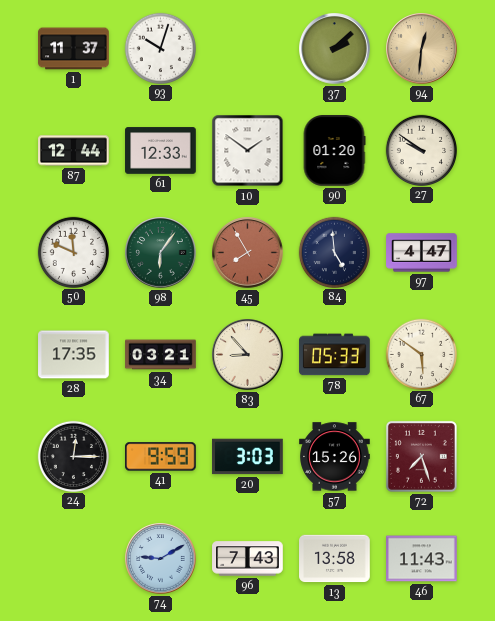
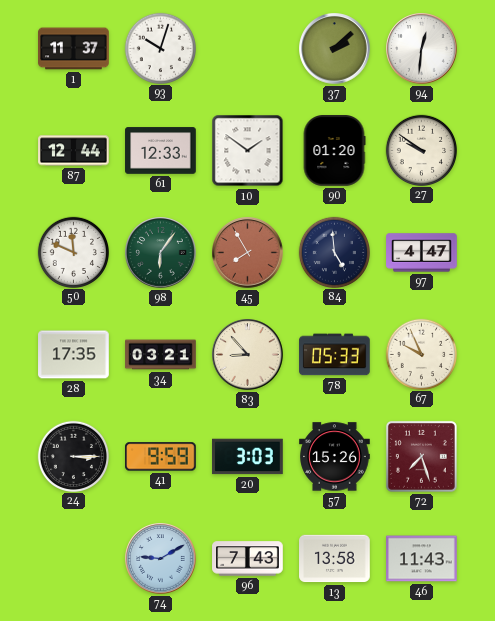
94 dial: champagne -> white
67: 5:51 -> 9:56
24: 12:15 -> 3:15
